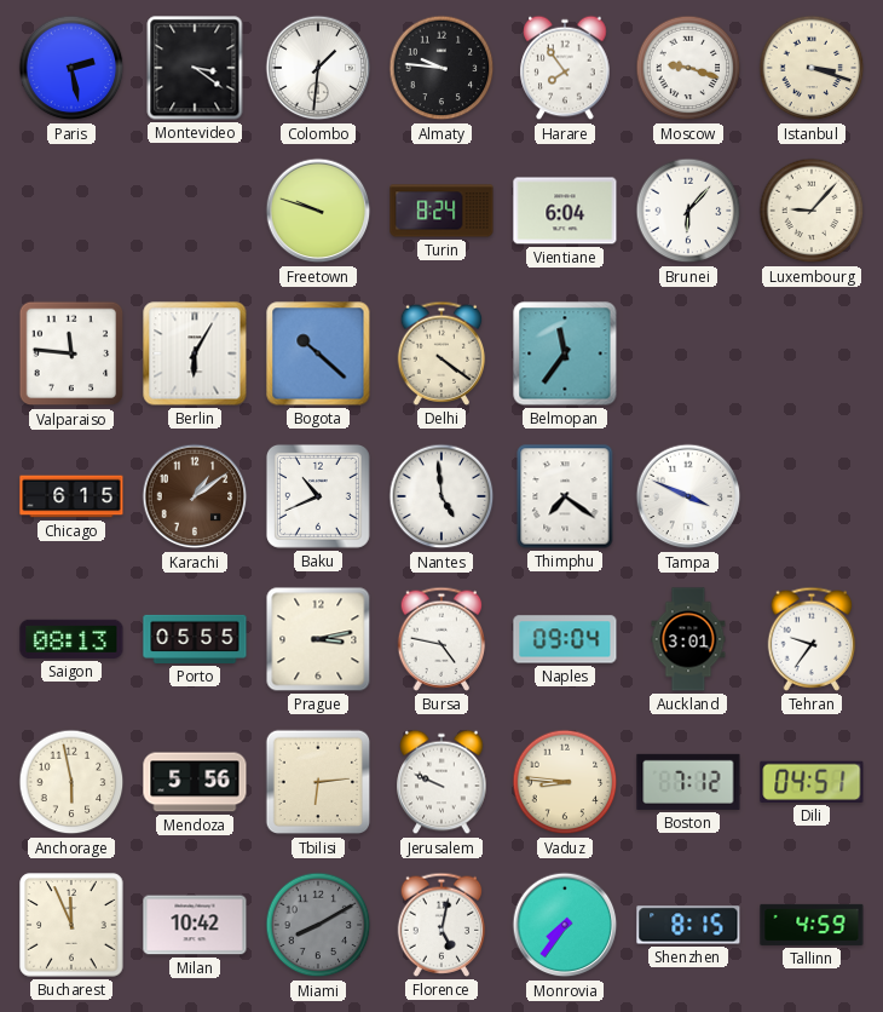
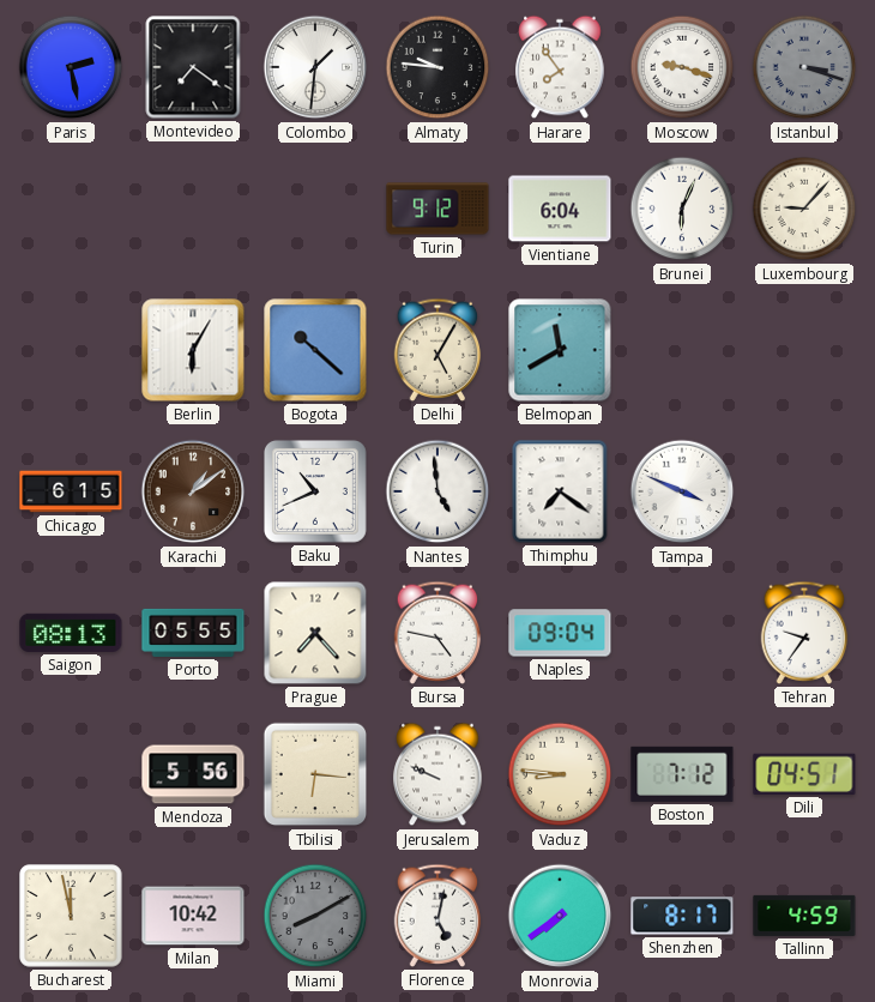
Montevideo: 3:21 -> 7:21
Istanbul dial: cream -> grey
Freetown: 9:48 -> none
Turin: 8:24 -> 9:12
Brunei: 6:07 -> 6:04
Valparaiso: 11:46 -> none
Delhi: 4:21 -> 5:05
Belmopan: 11:36 -> 11:40
Prague: 3:13 -> 7:23
Auckland: 3:01 -> none
Anchorage: 5:58 -> none
Tbilisi: 6:14 -> 6:16
Bucharest: 11:56 -> 11:58
Monrovia: 7:36 -> 7:39
Shenzhen: 8:15 -> 8:17
